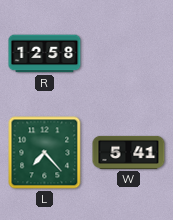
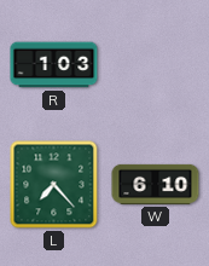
R: 12:58 -> 1:03
W: 5:41 -> 6:10
